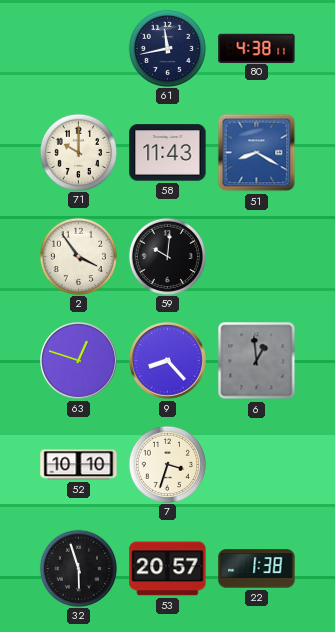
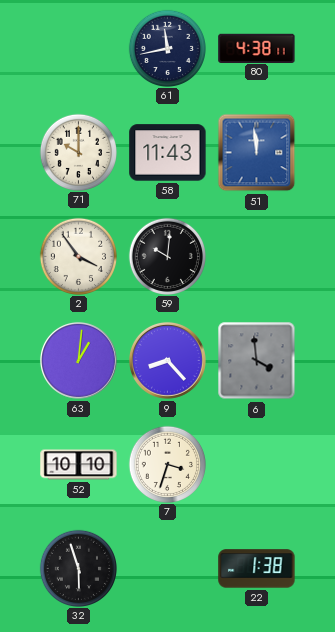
51: 8:20 -> 11:59
63: 12:48 -> 1:01
6: 12:59 -> 3:59
53: 20:57 -> none
